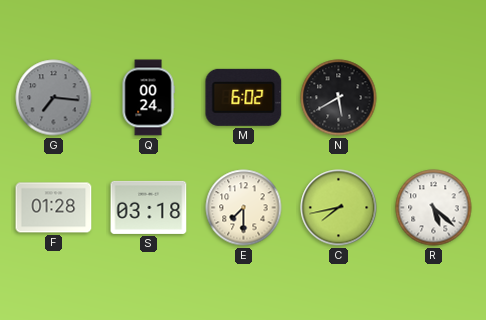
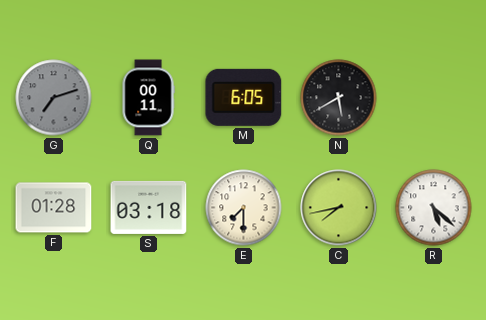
G: 7:16 -> 7:12
Q: 00:24 -> 00:11
M: 6:02 -> 6:05
